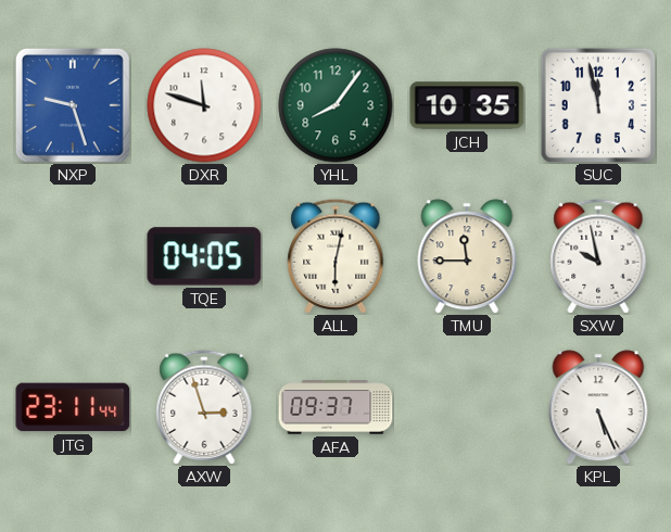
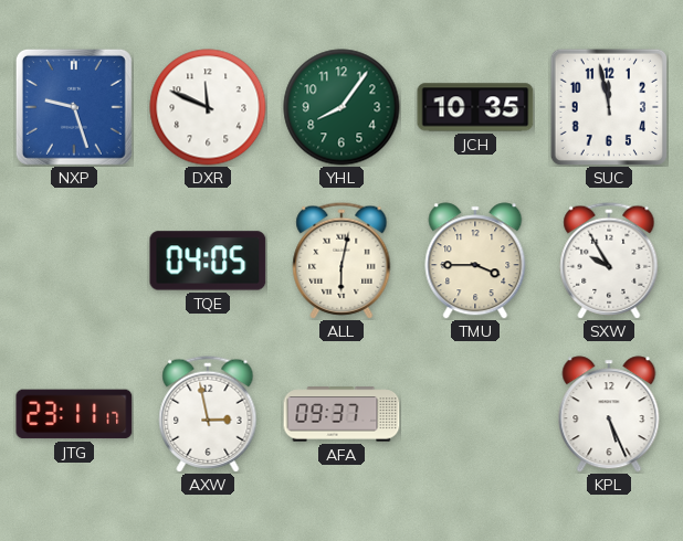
DXR: 11:48 -> 11:49
TMU: 11:45 -> 3:45
SXW: 9:58 -> 9:55
JTG: 23:11:44 -> 23:11:17
AXW: 2:57 -> 2:58
